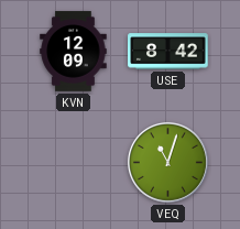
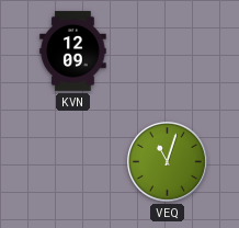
USE: 8:42 -> none
